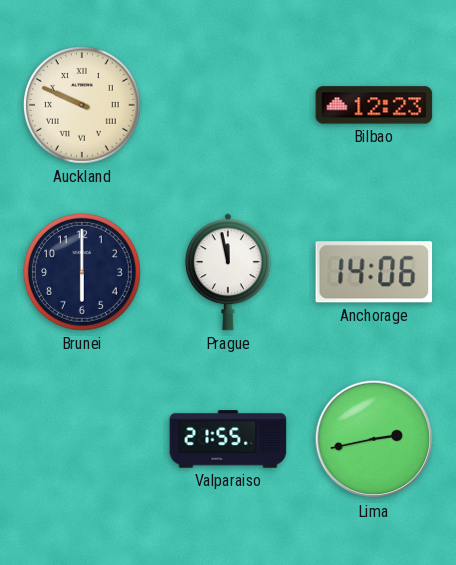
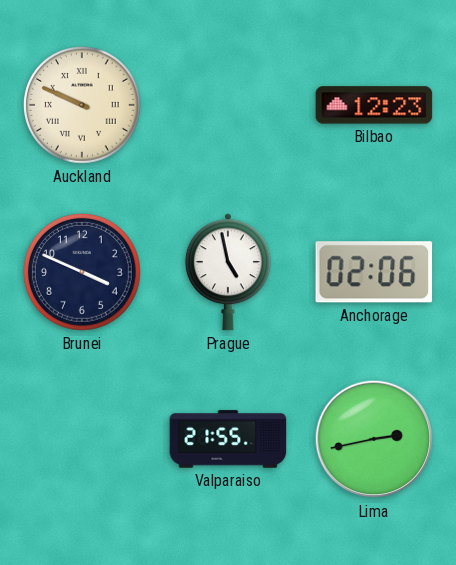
Brunei: 6:00 -> 3:49
Prague: 11:58 -> 4:58
Anchorage: 14:06 -> 02:06
